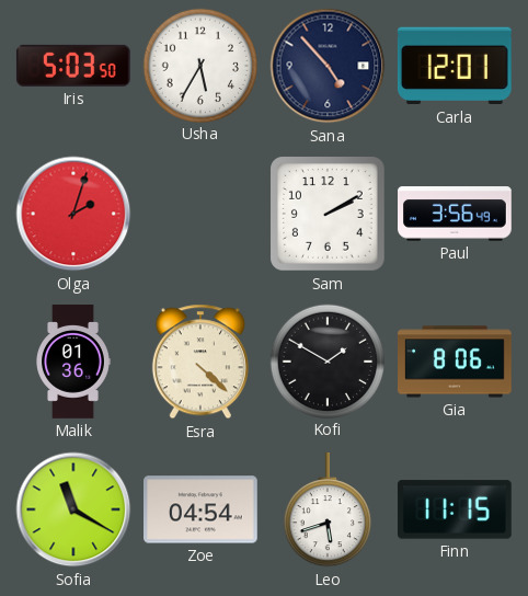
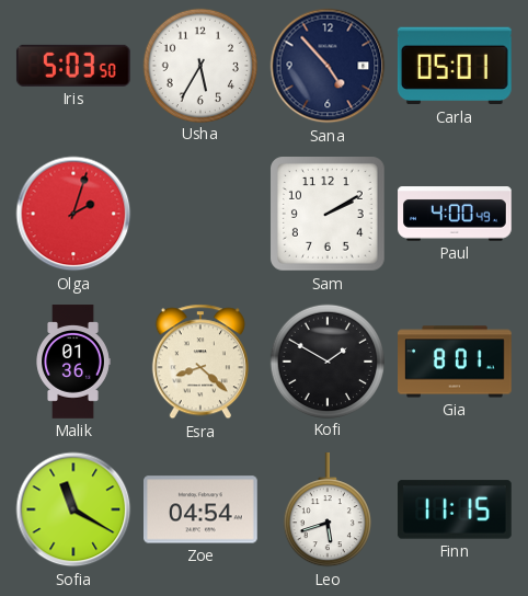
Carla: 12:01 -> 05:01
Paul: 3:56 -> 4:00
Esra: 4:22 -> 8:22
Gia: 8:06 -> 8:01
